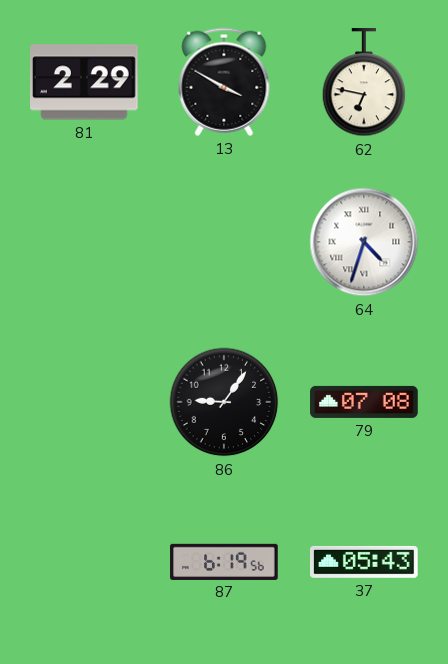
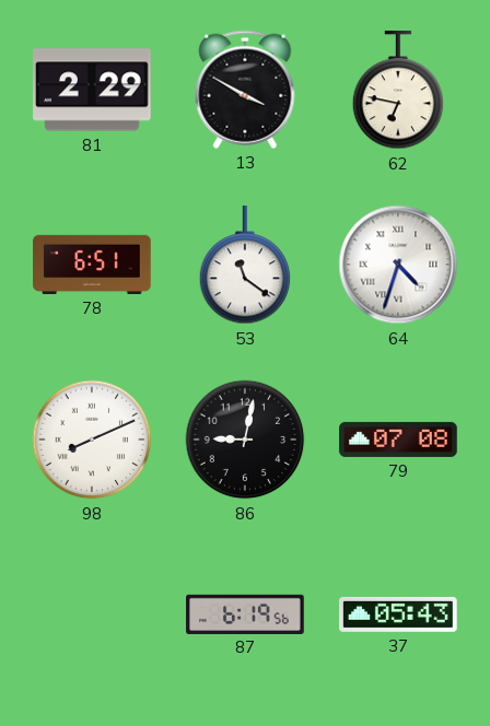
78: none -> 6:51
53: none -> 11:21
98: none -> 8:11
86: 9:06 -> 9:02
